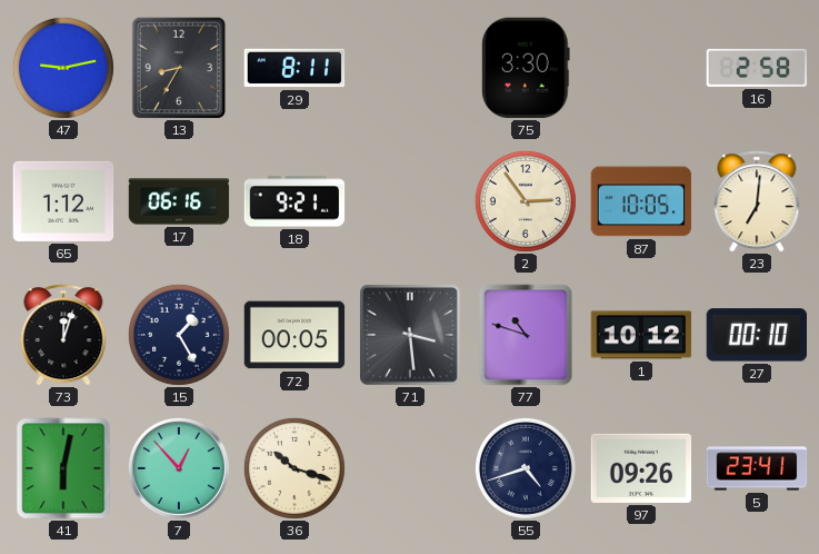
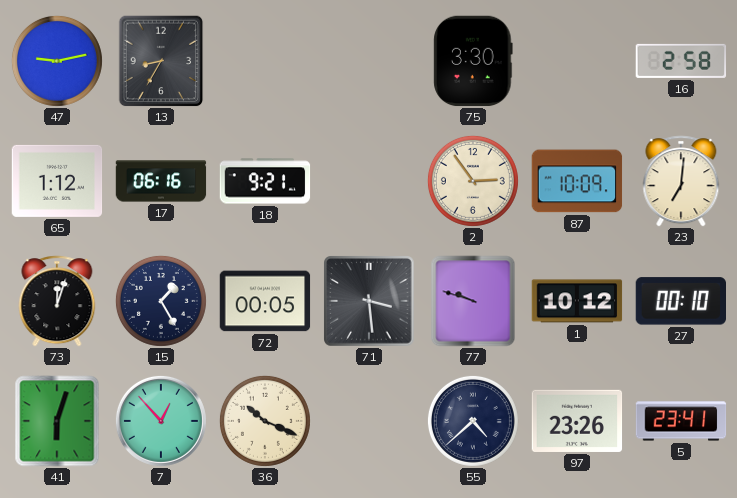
29: 8:11 -> none
87: 10:05 -> 10:09
77: 10:48 -> 9:48
41: 6:02 -> 6:03
36: 10:18 -> 10:19
55: 4:42 -> 4:38
97: 09:26 -> 23:26
